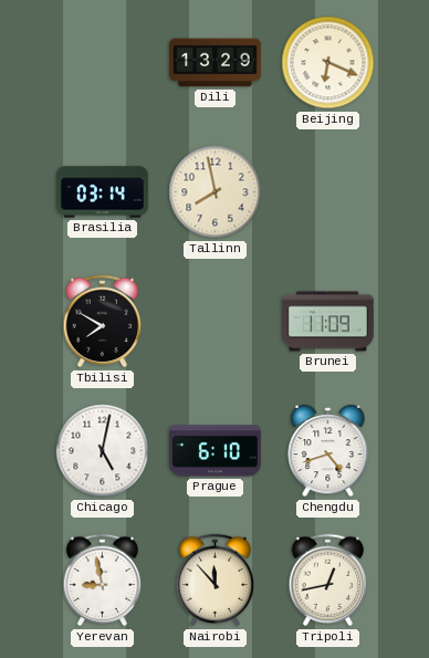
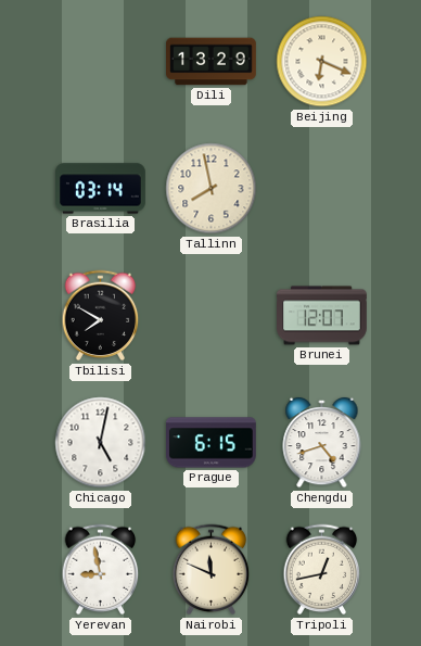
Brunei: 11:09 -> 12:07
Prague: 6:10 -> 6:15
Nairobi: 11:53 -> 11:49
